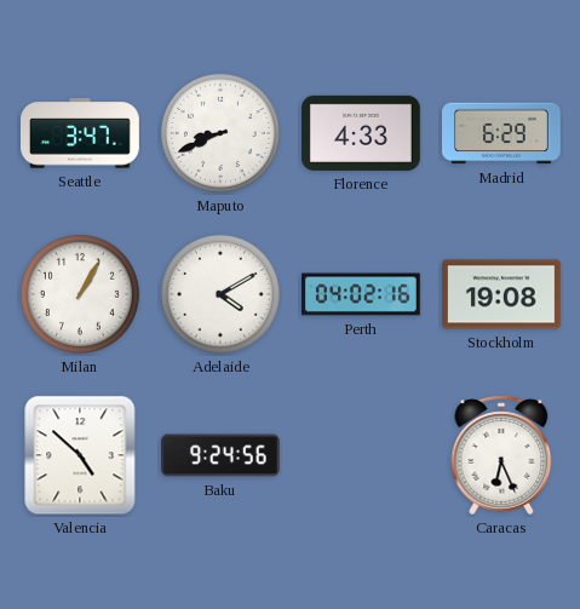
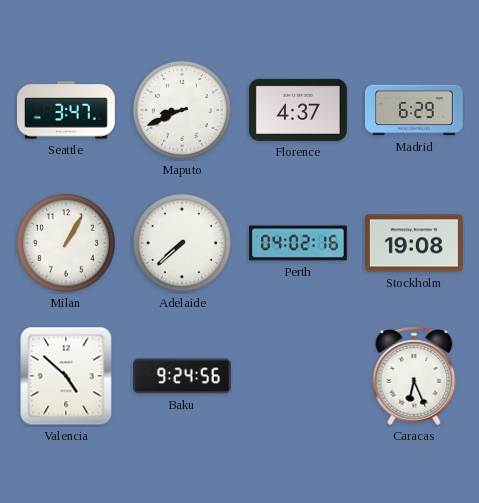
Florence: 4:33 -> 4:37
Adelaide: 4:10 -> 7:38
